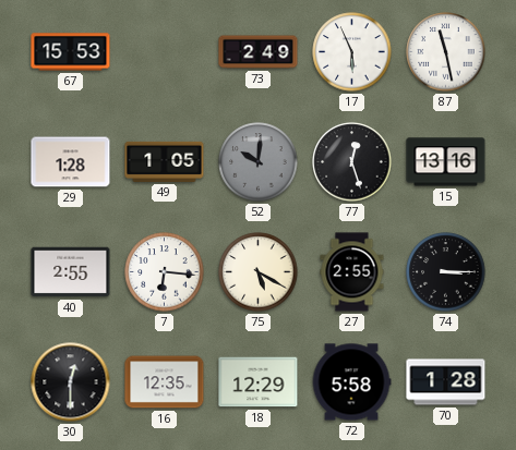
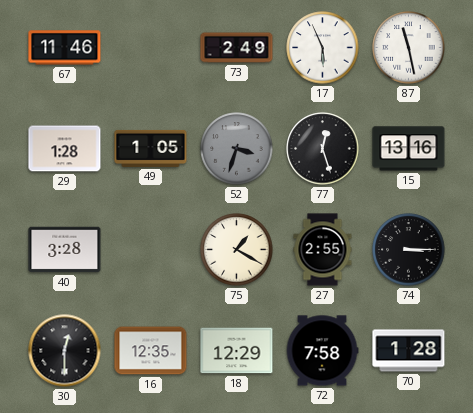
67: 15:53 -> 11:46
52: 10:01 -> 3:33
40: 2:55 -> 3:28
7: 6:16 -> none
75: 5:20 -> 1:20
72: 5:58 -> 7:58
